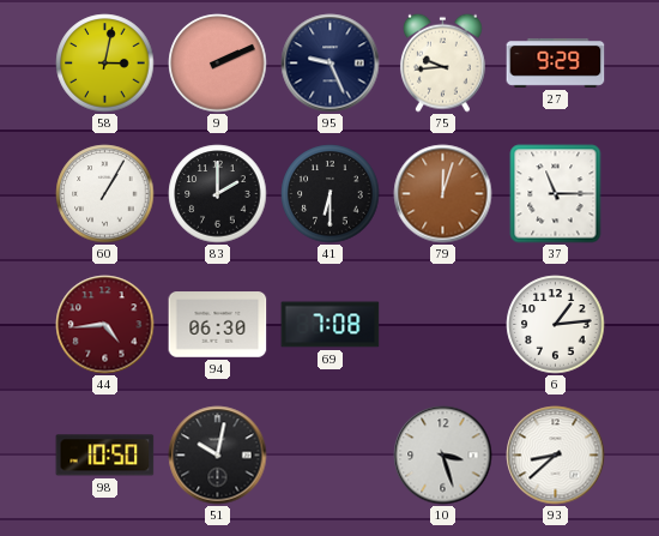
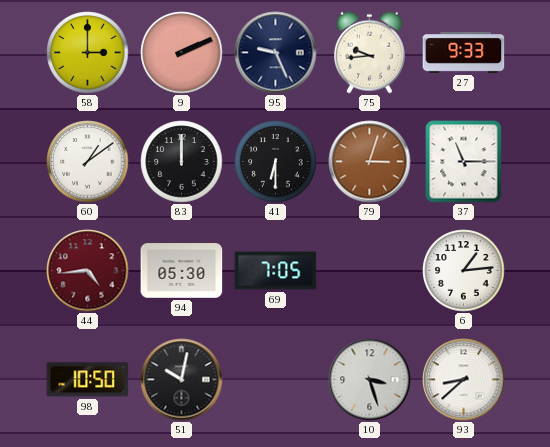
58: 3:02 -> 3:00
27: 9:29 -> 9:33
60: 1:05 -> 1:09
83: 2:00 -> 12:00
79: 12:03 -> 3:03
94: 06:30 -> 05:30
69: 7:08 -> 7:05
